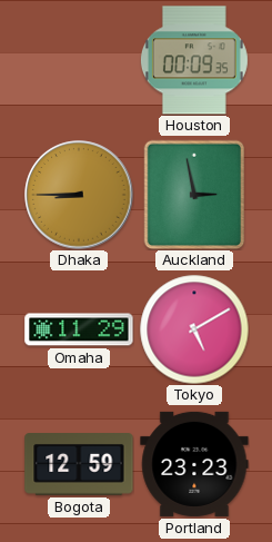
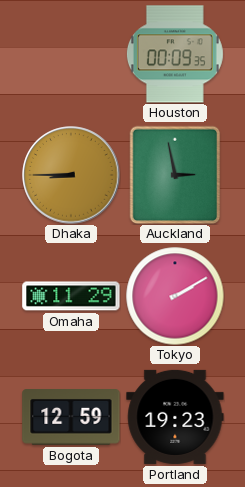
Tokyo: 5:10 -> 2:10
Portland: 23:23 -> 19:23
